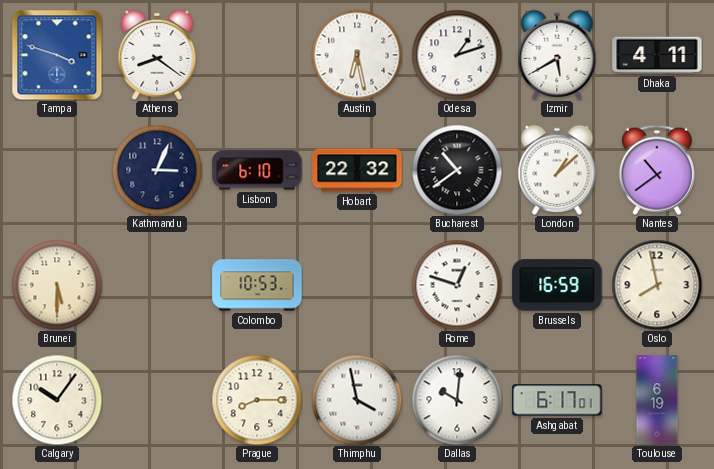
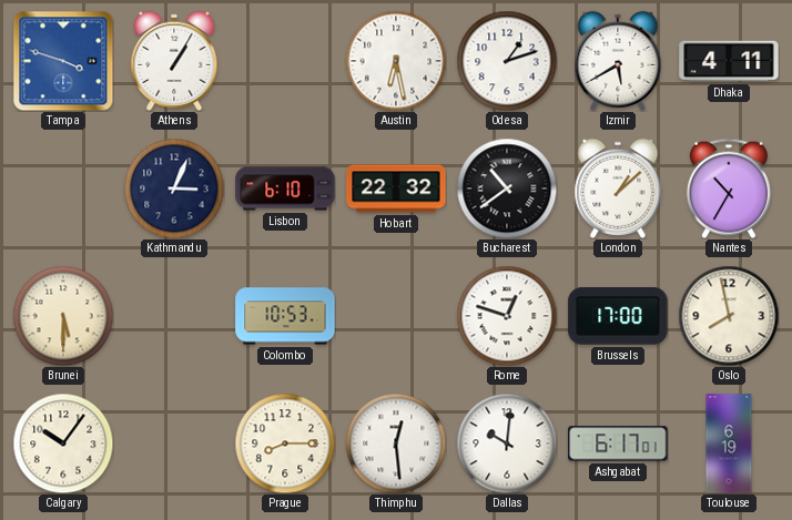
Athens: 8:21 -> 1:05
Nantes: 10:39 -> 10:35
Brussels: 16:59 -> 17:00
Thimphu: 3:58 -> 12:29
